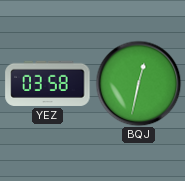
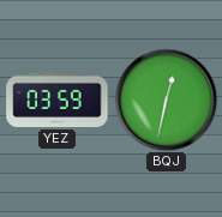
YEZ: 03:58 -> 03:59
